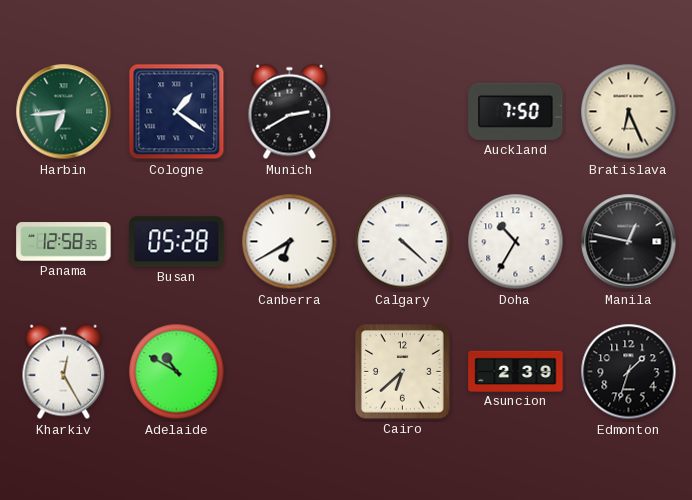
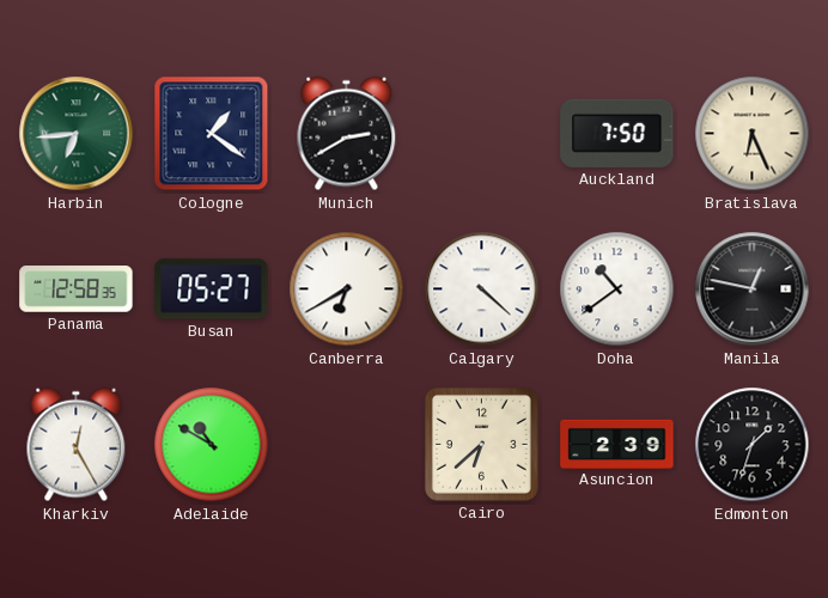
Busan: 05:28 -> 05:27
Doha: 10:35 -> 10:39
